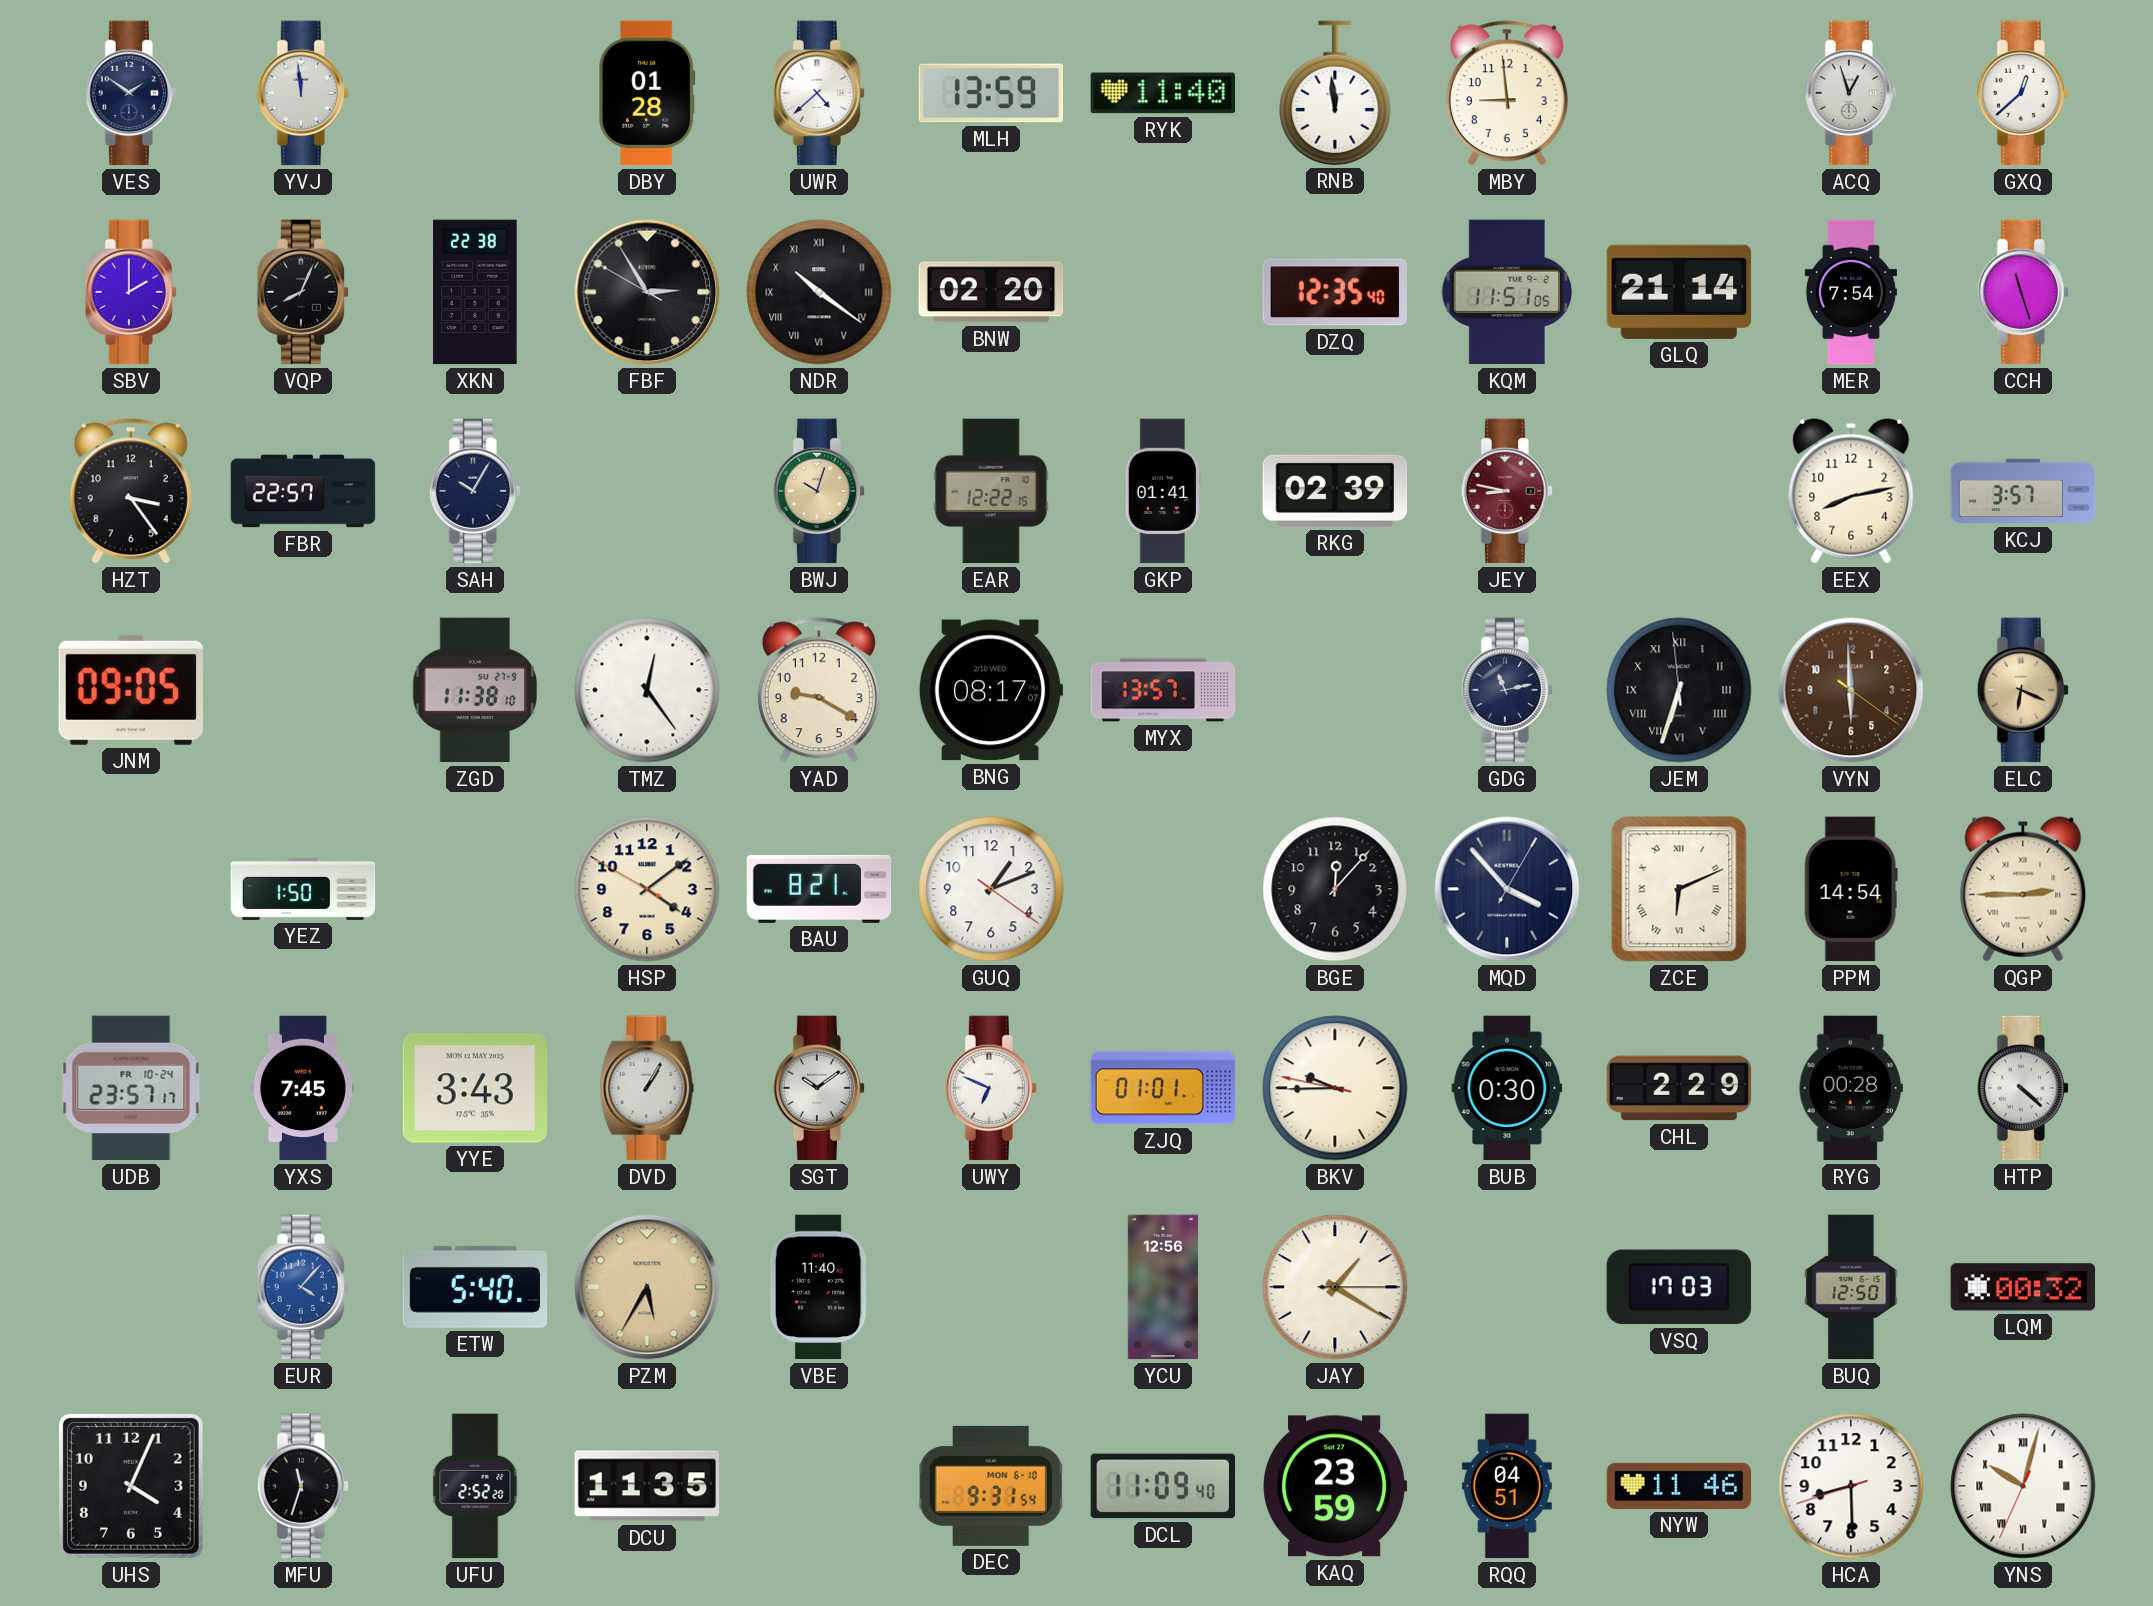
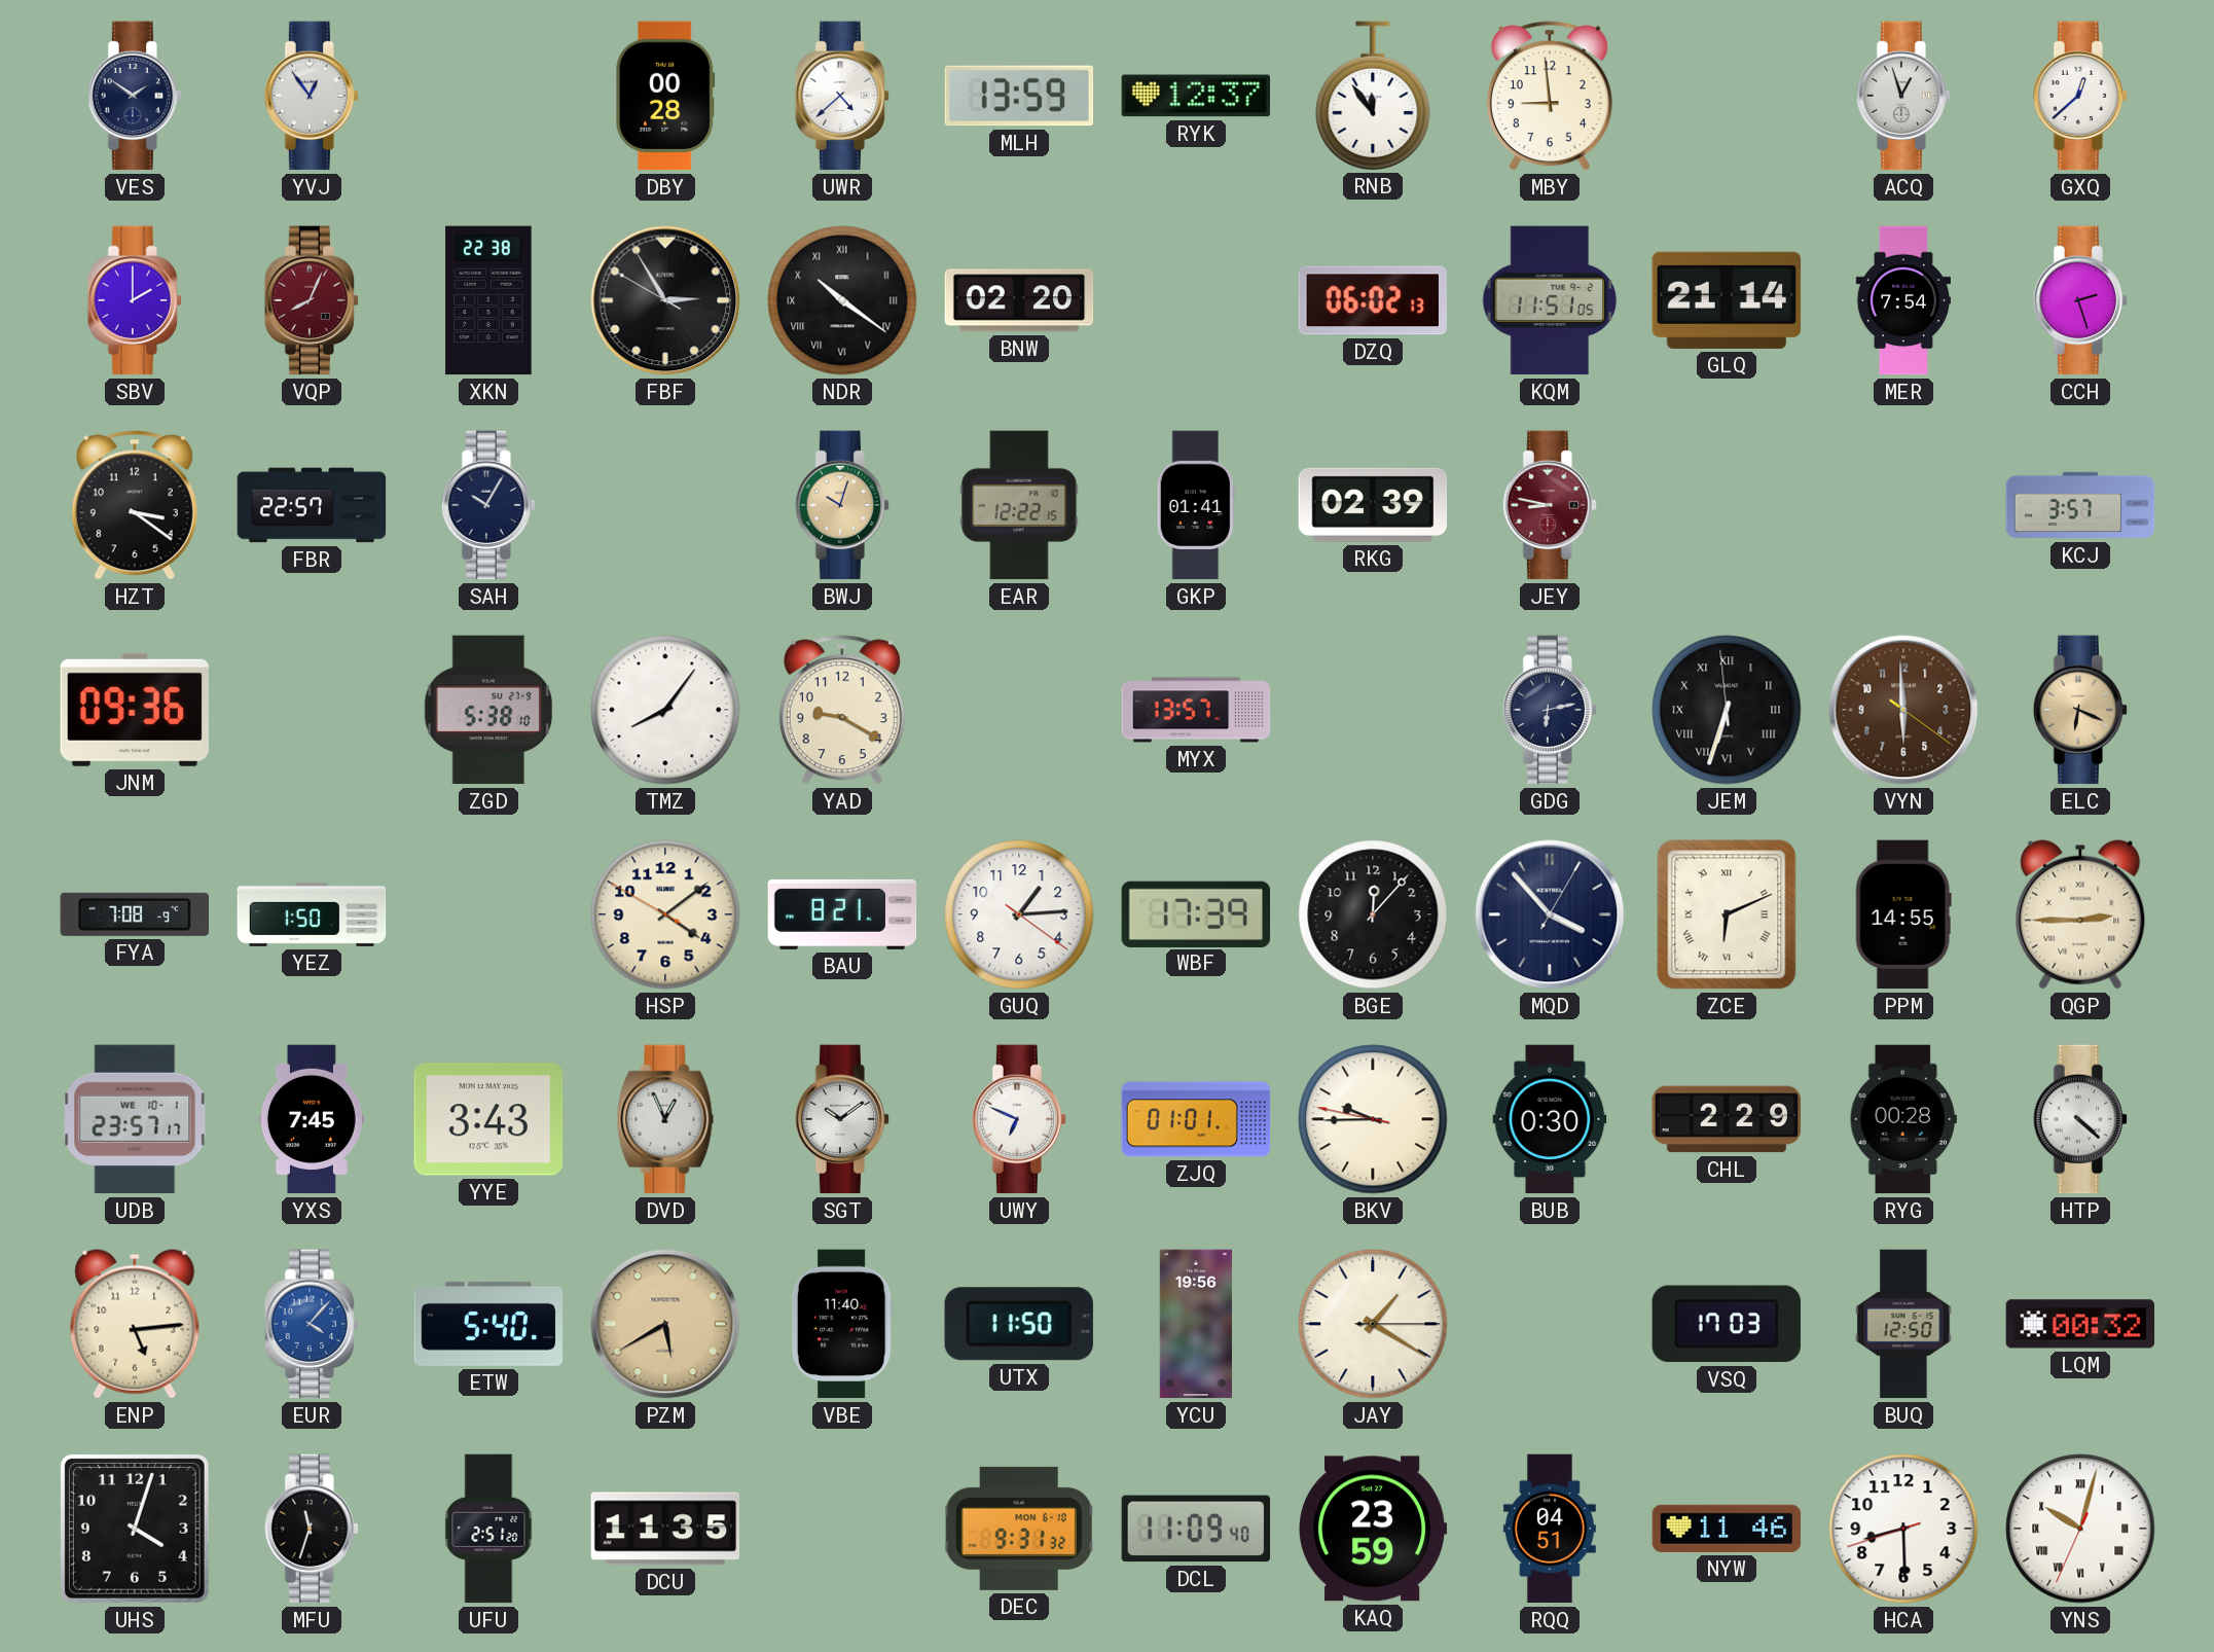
YVJ: 11:59 -> 12:54
DBY: 01:28 -> 00:28
RYK: 11:40 -> 12:37
RNB: 11:59 -> 11:54
VQP dial: black -> burgundy
DZQ: 12:35 -> 06:02
CCH: 11:27 -> 2:27
HZT: 3:24 -> 3:21
EEX: 8:13 -> none
JNM: 09:05 -> 09:36
ZGD: 11:38 -> 5:38
TMZ: 12:24 -> 8:06
BNG: 08:17 -> none
GDG: 11:13 -> 6:13
FYA: none -> 7:08
GUQ: 1:11 -> 1:14
WBF: none -> 17:39
PPM: 14:54 -> 14:55
UDB date: FR 10-24 -> WE 10-1
DVD: 1:05 -> 12:56
ENP: none -> 5:14
PZM: 5:35 -> 5:40
UTX: none -> 11:50
YCU: 12:56 -> 19:56
UHS: 4:04 -> 4:03
UFU: 2:52 -> 2:51
DEC: 9:31:54 -> 9:31:32
